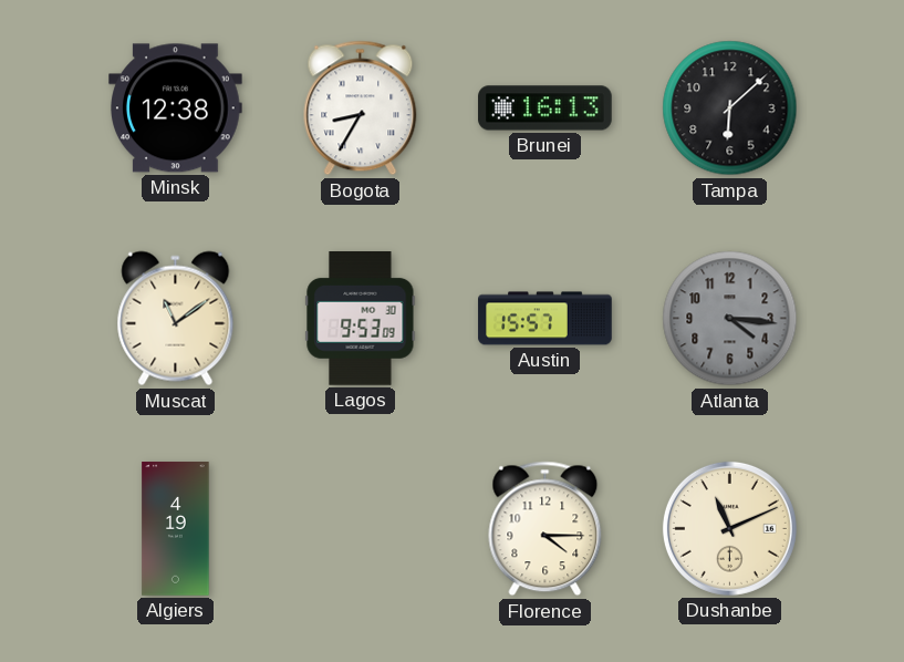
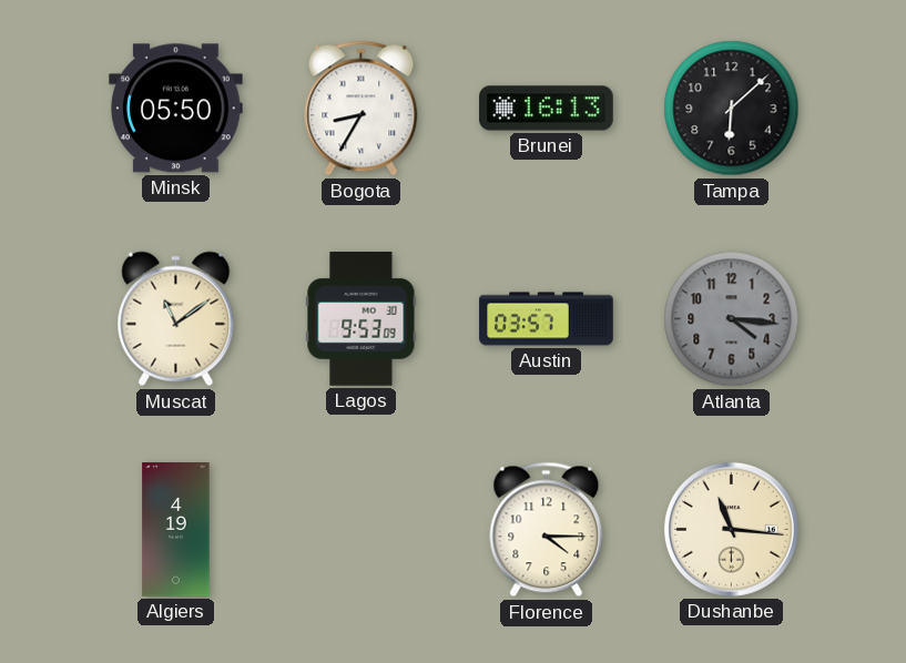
Minsk: 12:38 -> 05:50
Austin: 15:57 -> 03:57
Dushanbe: 11:11 -> 11:16
